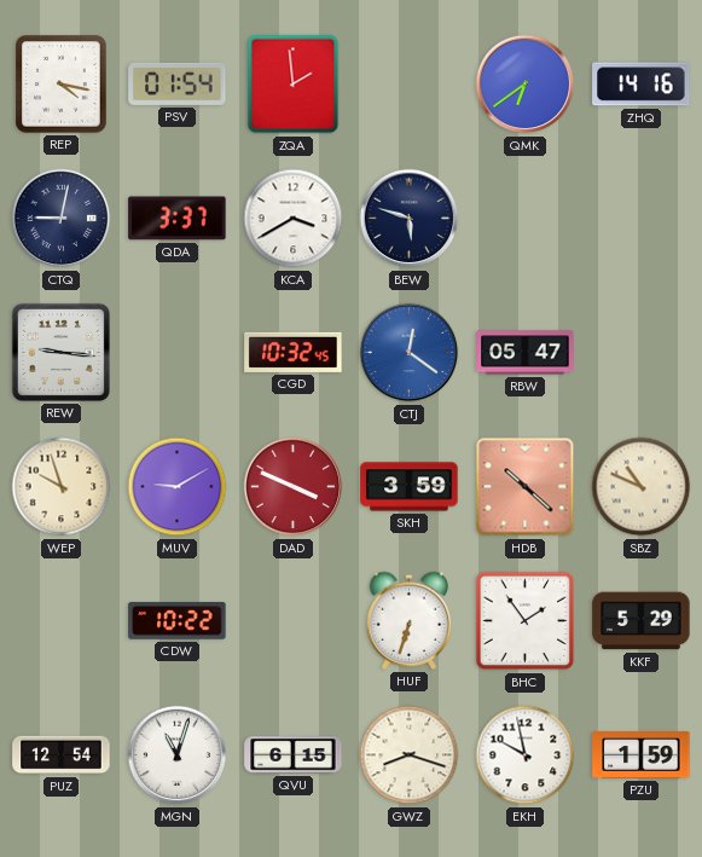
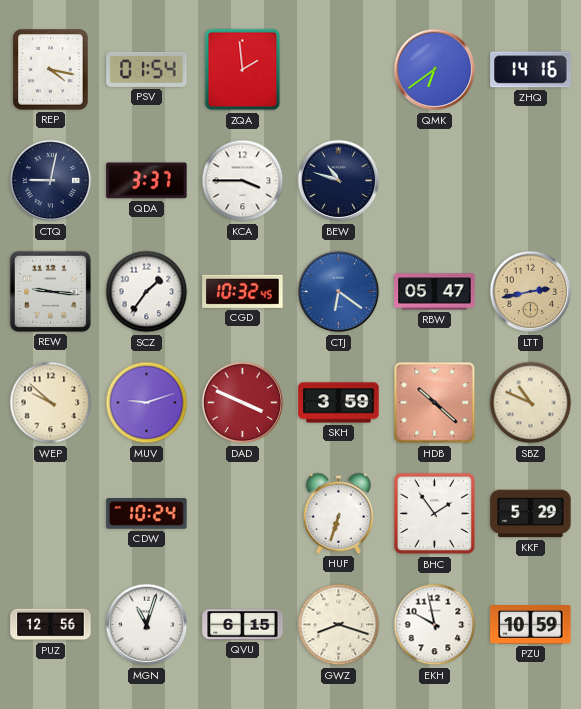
KCA: 3:40 -> 3:45
BEW: 5:48 -> 10:48
SCZ: none -> 1:36
CTJ: 12:21 -> 6:21
LTT: none -> 2:43
WEP: 9:57 -> 9:52
MUV: 9:10 -> 9:12
CDW: 10:22 -> 10:24
PUZ: 12:54 -> 12:56
PZU: 1:59 -> 10:59
